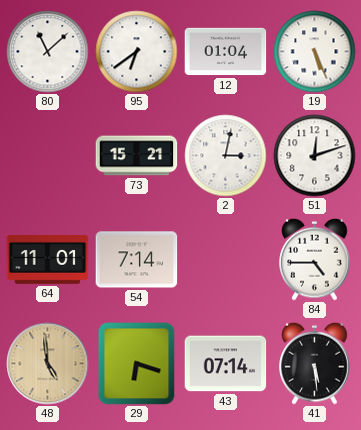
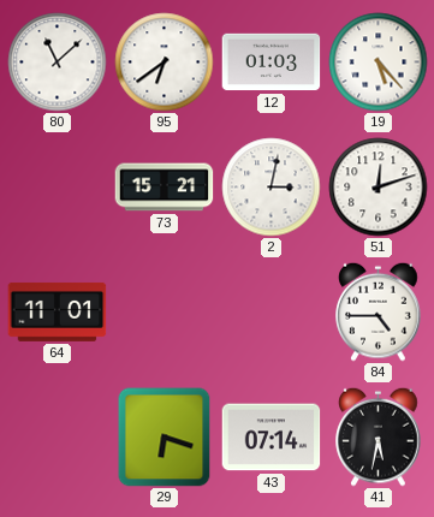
12: 01:04 -> 01:03
19: 5:26 -> 5:23
54: 7:14 -> none
48: 4:59 -> none
41: 5:29 -> 5:32
